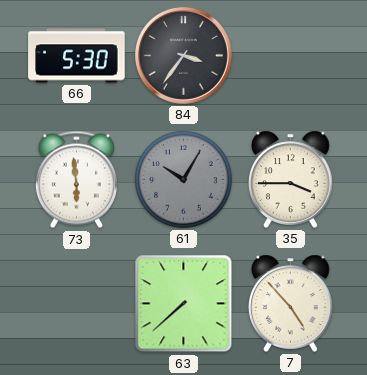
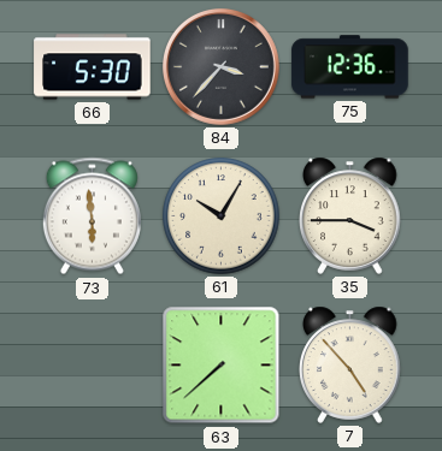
84: 3:36 -> 3:37
75: none -> 12:36
61 dial: grey -> cream
